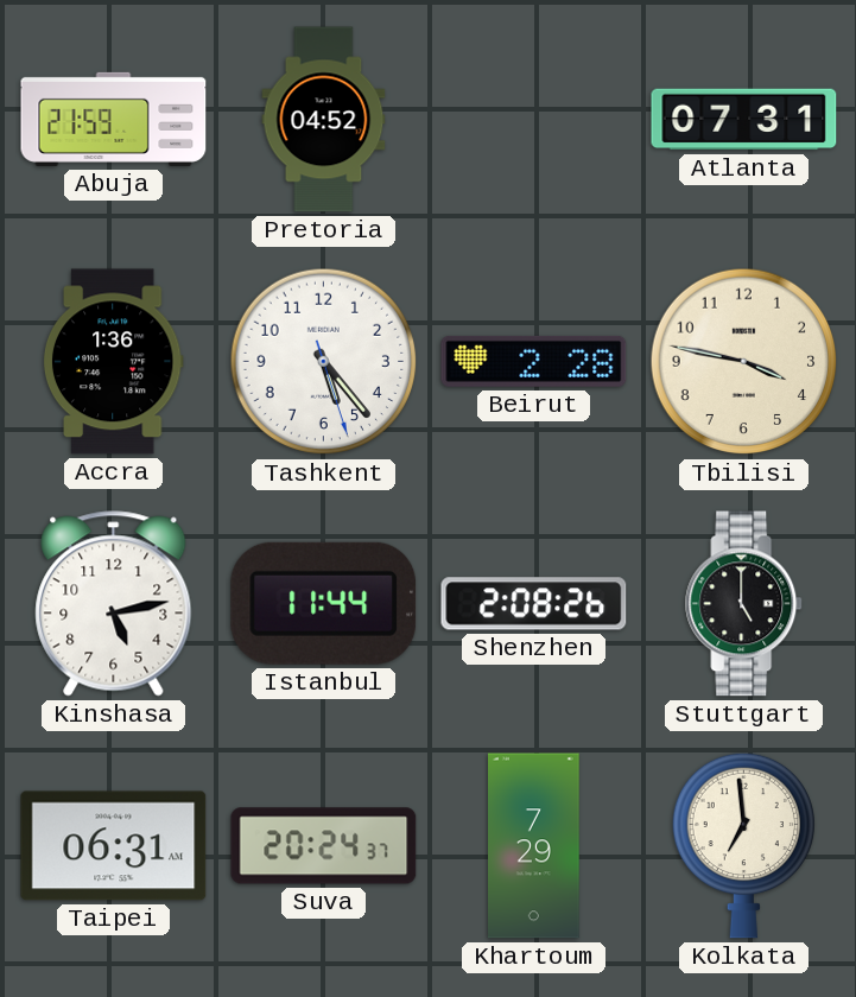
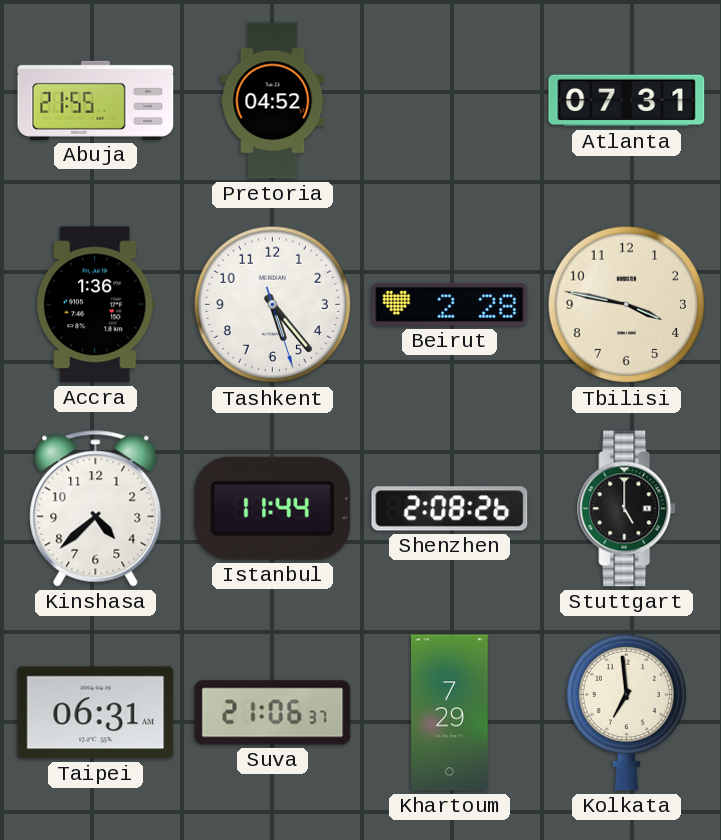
Abuja: 21:59 -> 21:55
Kinshasa: 5:13 -> 4:38
Suva: 20:24 -> 21:06
